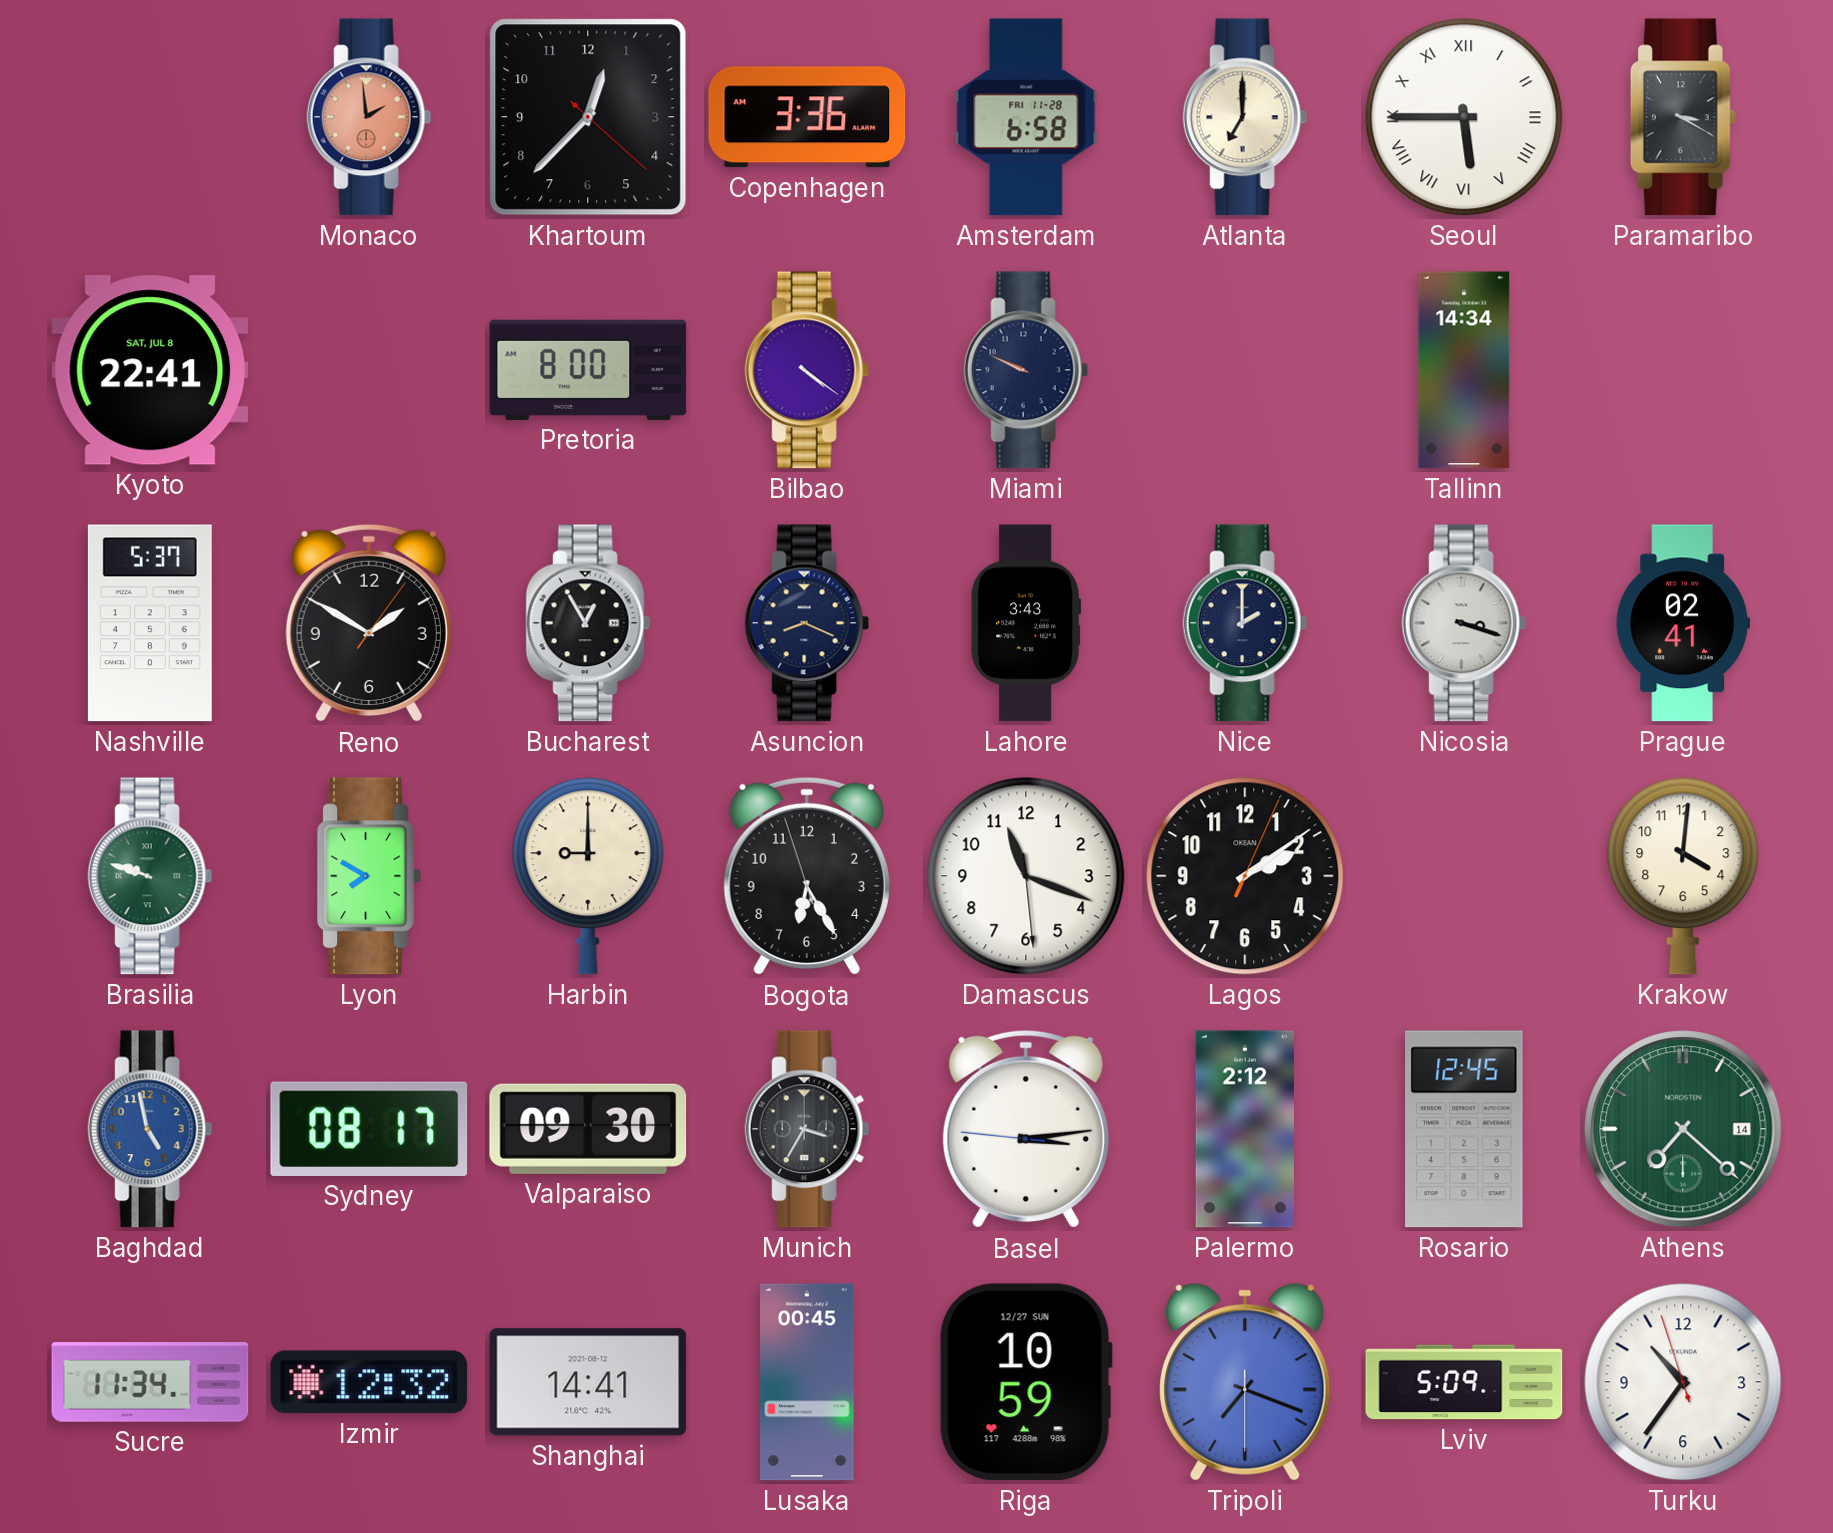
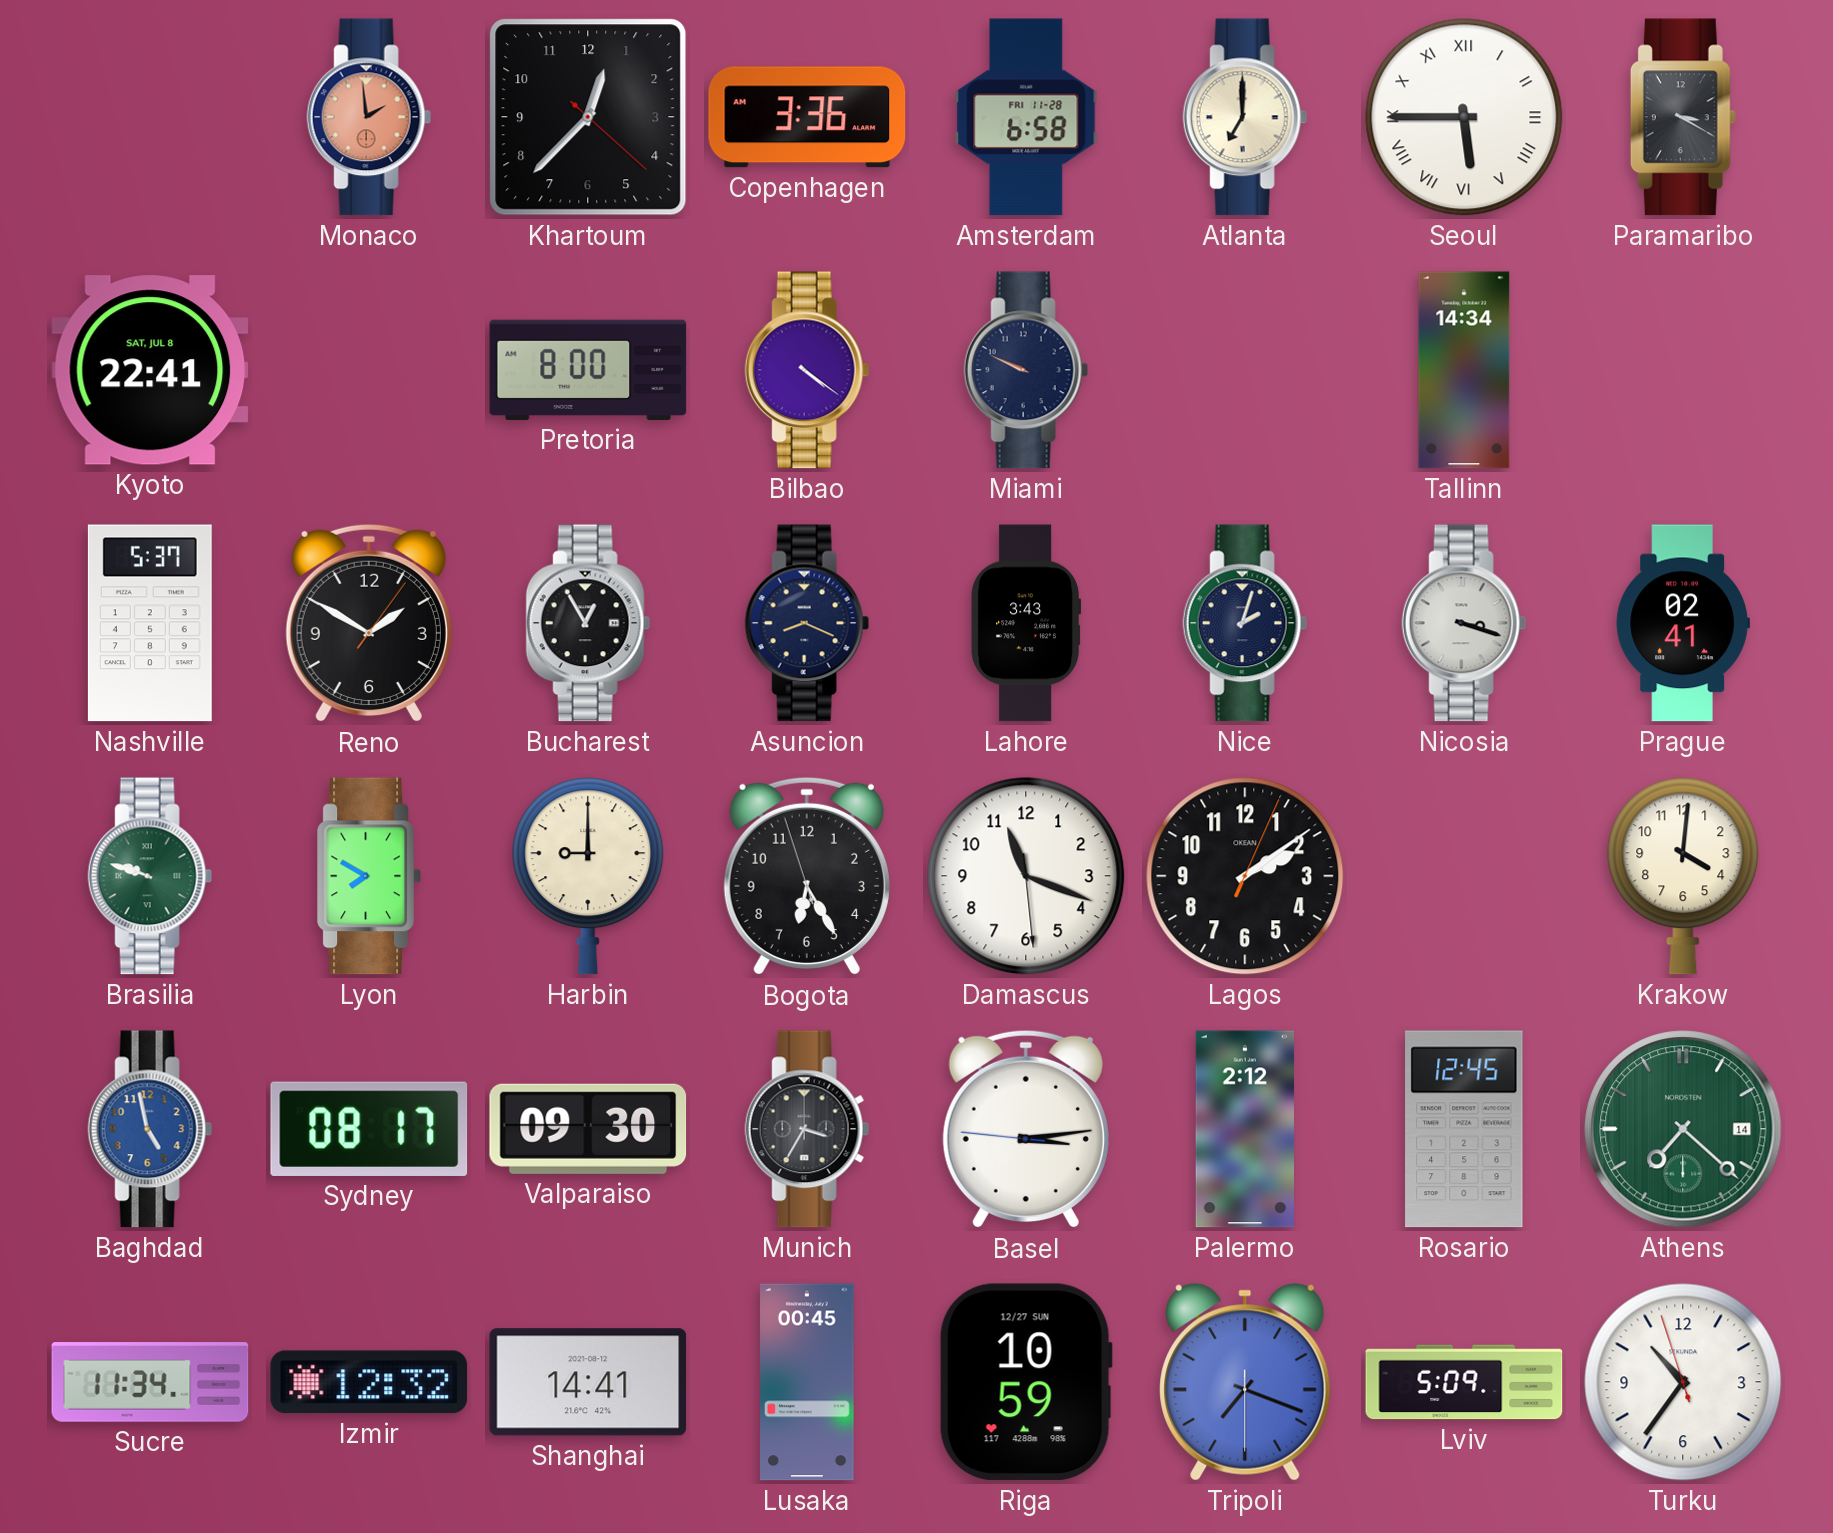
Nice: 2:00 -> 2:03
